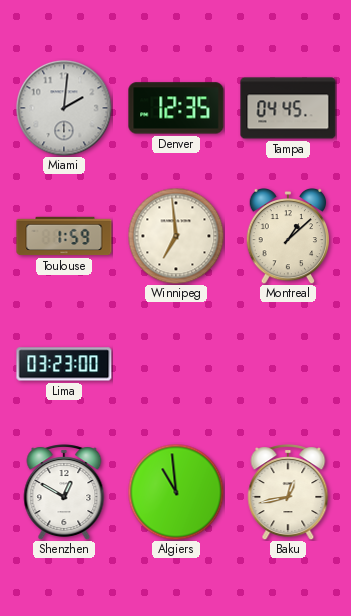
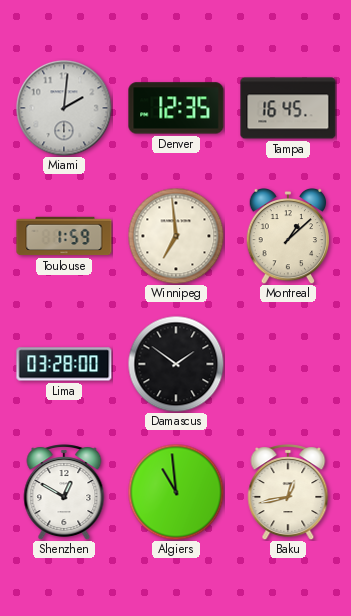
Tampa: 04:45 -> 16:45
Lima: 03:23 -> 03:28
Damascus: none -> 1:51
